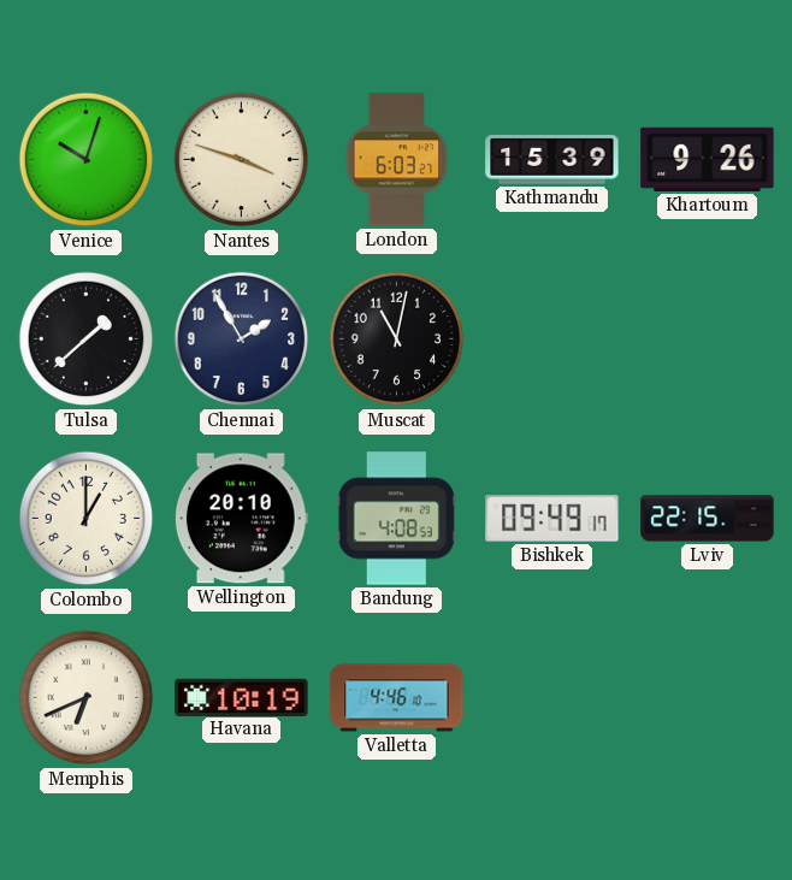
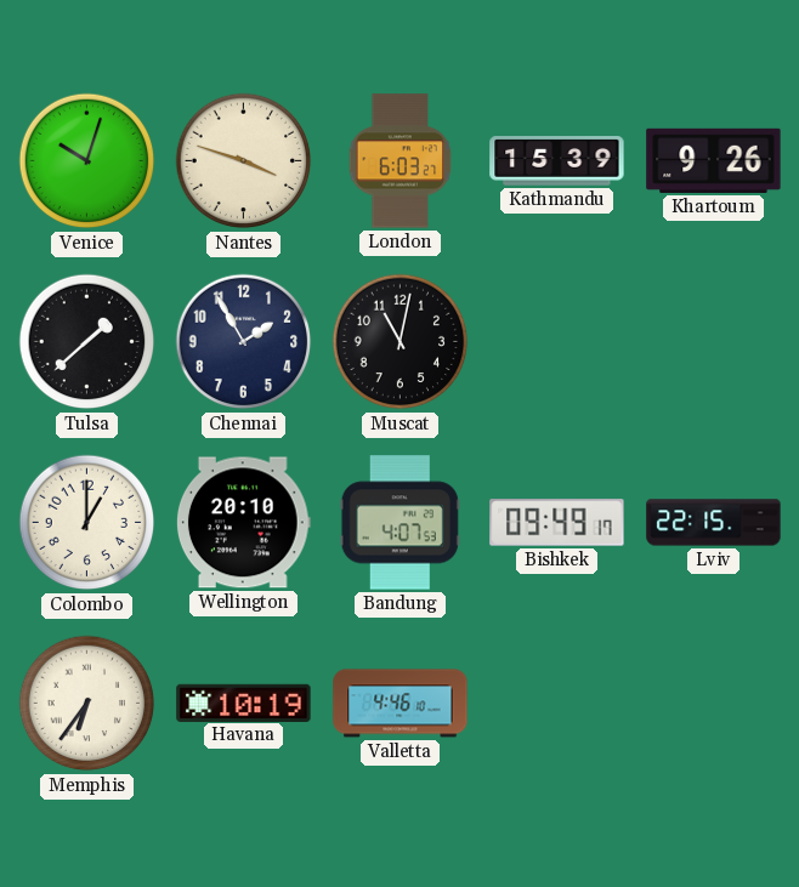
Bandung: 4:08 -> 4:07
Memphis: 6:41 -> 6:36
